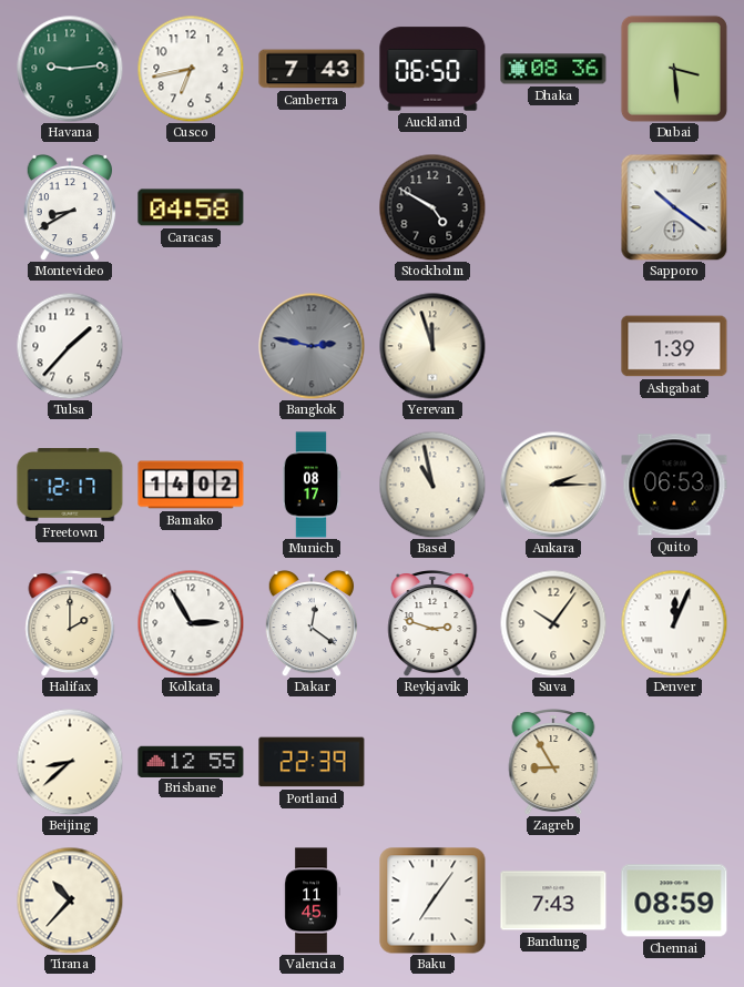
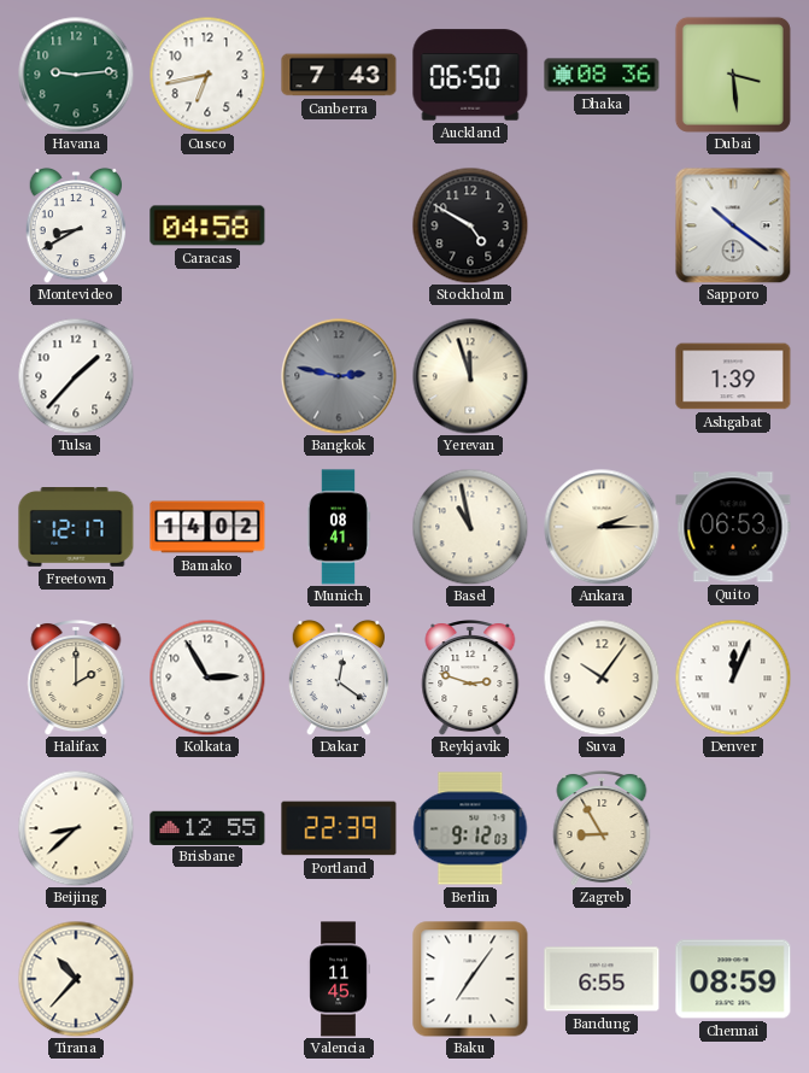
Munich: 08:17 -> 08:41
Berlin: none -> 9:12
Bandung: 7:43 -> 6:55
